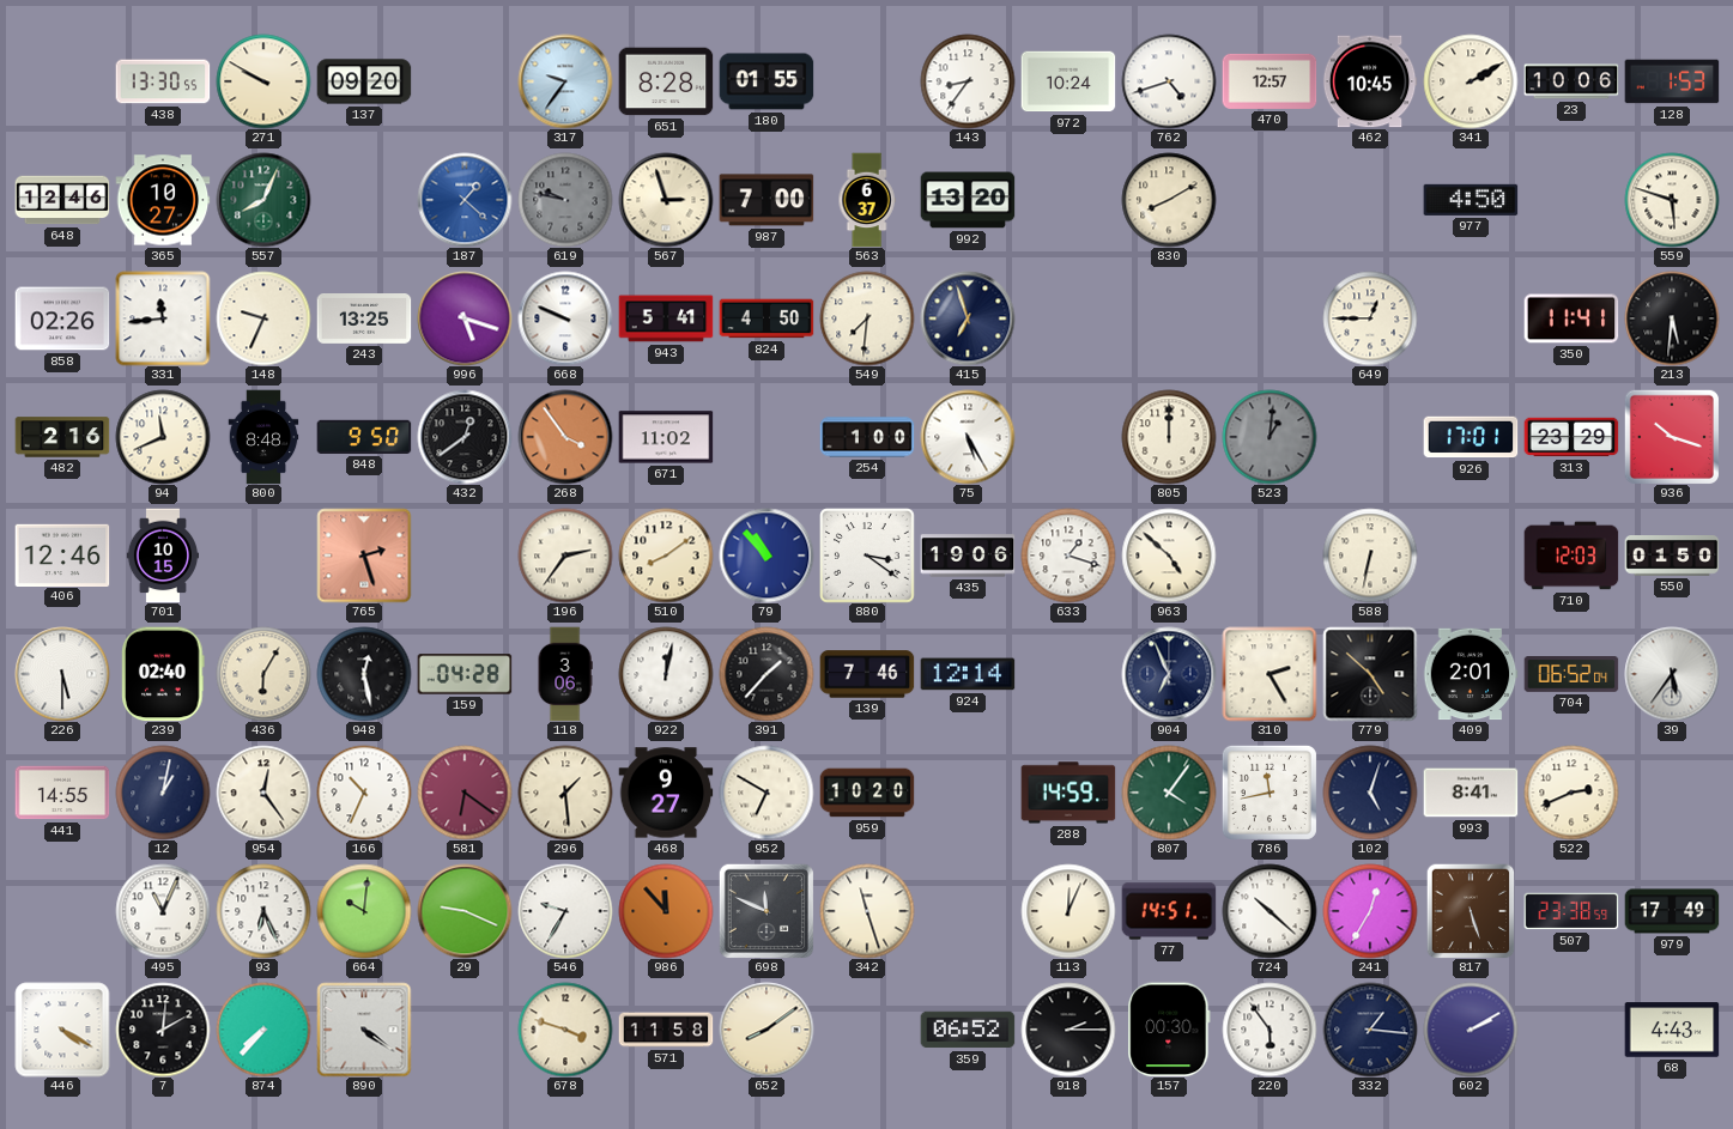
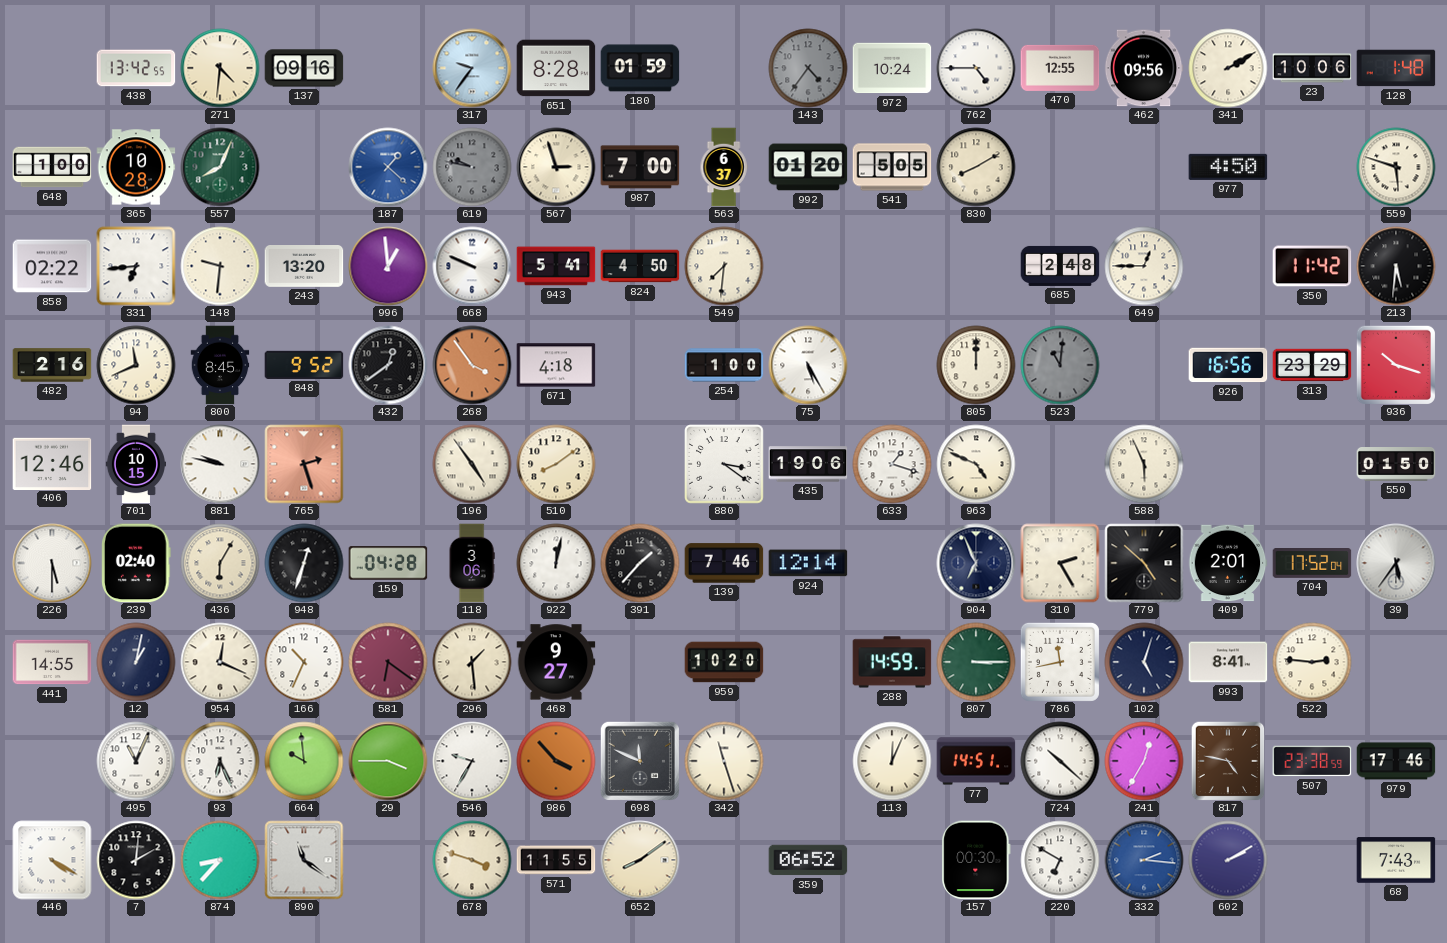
438: 13:30 -> 13:42
271: 9:50 -> 4:31
137: 09:20 -> 09:16
180: 01:55 -> 01:59
143: 8:36 -> 4:36
143 dial: white -> grey
762: 4:42 -> 4:45
470: 12:57 -> 12:55
462: 10:45 -> 09:56
128: 1:53 -> 1:48
648: 12:46 -> 1:00
365: 10:27 -> 10:28
992: 13:20 -> 01:20
541: none -> 5:05
858: 02:26 -> 02:22
331: 11:44 -> 6:44
148: 9:34 -> 9:31
243: 13:25 -> 13:20
996: 5:18 -> 12:59
415: 6:57 -> none
685: none -> 2:48
350: 11:41 -> 11:42
800: 8:48 -> 8:45
848: 9:50 -> 9:52
671: 11:02 -> 4:18
523: 1:01 -> 11:01
926: 17:01 -> 16:56
881: none -> 9:47
196: 2:36 -> 4:54
79: 10:53 -> none
963: 4:52 -> 4:49
588: 6:32 -> 5:56
710: 12:03 -> none
948: 12:28 -> 12:33
704: 06:52 -> 17:52
954: 12:24 -> 12:19
952: 6:50 -> none
807: 4:06 -> 3:15
522: 2:41 -> 2:46
664: 10:01 -> 9:59
29: 9:19 -> 3:45
986: 11:53 -> 3:53
817: 5:27 -> 4:47
979: 17:49 -> 17:46
874: 7:37 -> 8:37
890: 4:21 -> 11:21
571: 11:58 -> 11:55
918: 2:15 -> none
220: 5:54 -> 6:50
332: 1:16 -> 2:16
332 dial: navy -> blue
68: 4:43 -> 7:43
